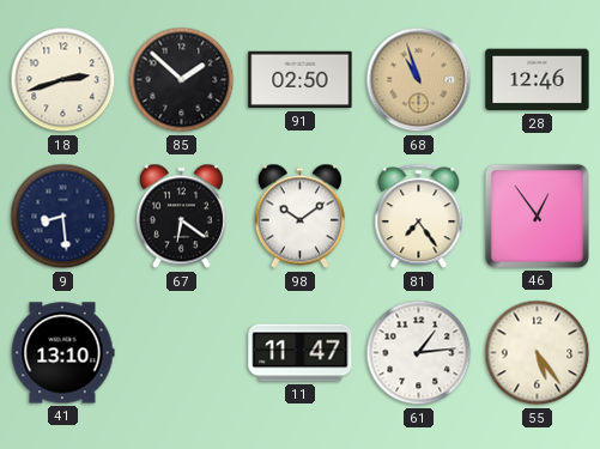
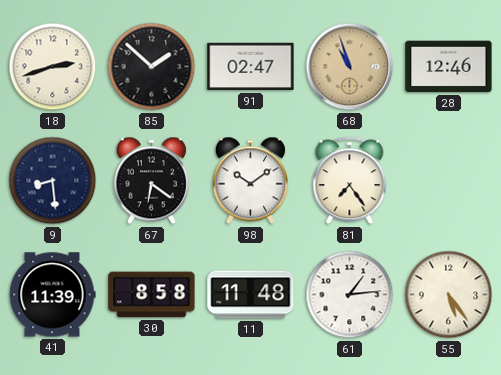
91: 02:50 -> 02:47
46: 12:54 -> none
41: 13:10 -> 11:39
30: none -> 8:58
11: 11:47 -> 11:48
